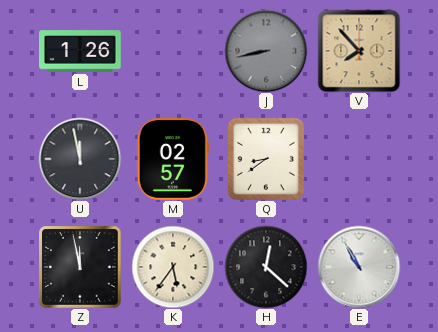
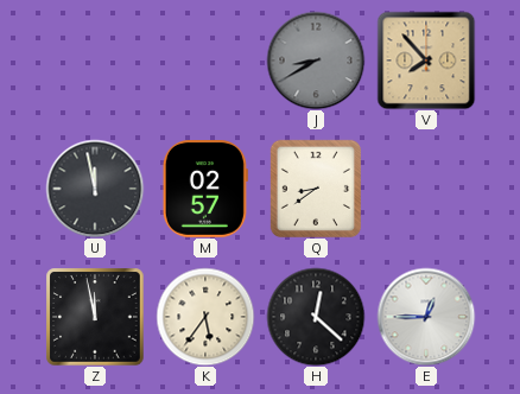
L: 1:26 -> none
J: 8:43 -> 8:40
E: 10:55 -> 12:45
